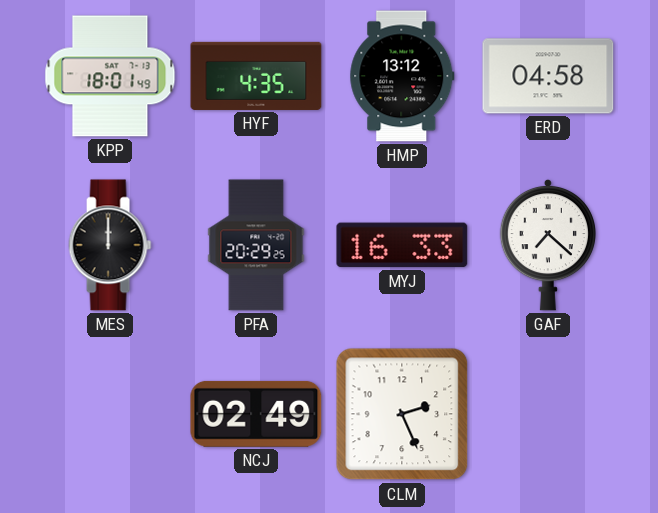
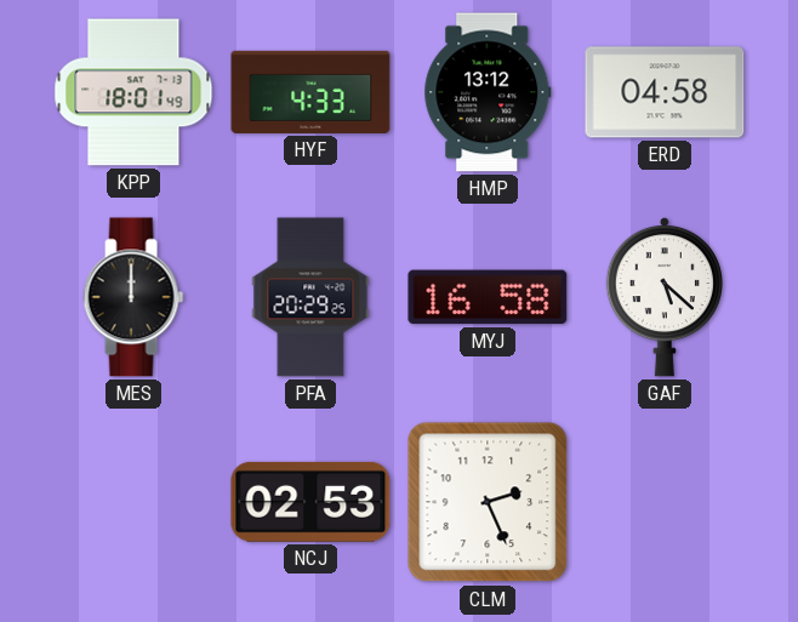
HYF: 4:35 -> 4:33
MYJ: 16:33 -> 16:58
GAF: 7:22 -> 5:22
NCJ: 02:49 -> 02:53
